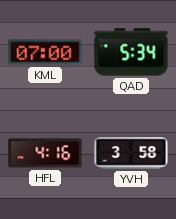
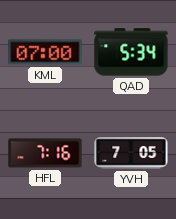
HFL: 4:16 -> 7:16
YVH: 3:58 -> 7:05
